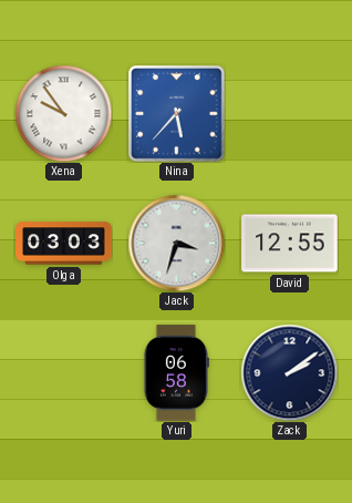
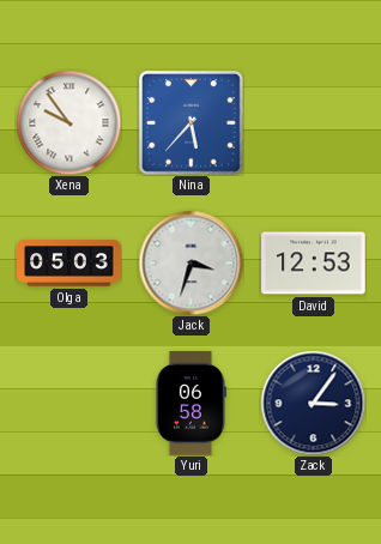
Olga: 03:03 -> 05:03
David: 12:55 -> 12:53
Zack: 2:09 -> 3:06
